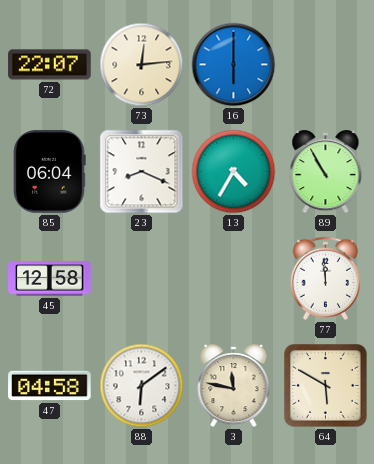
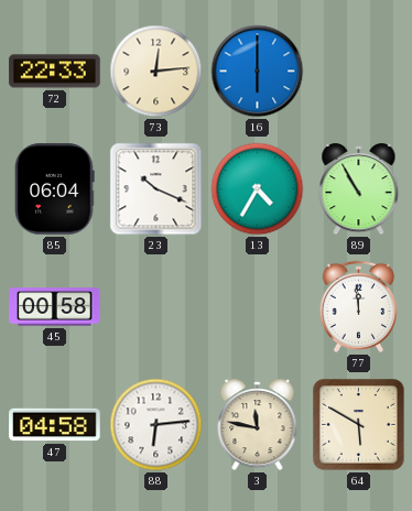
72: 22:07 -> 22:33
23: 8:19 -> 10:19
45: 12:58 -> 00:58
88: 6:09 -> 6:14
